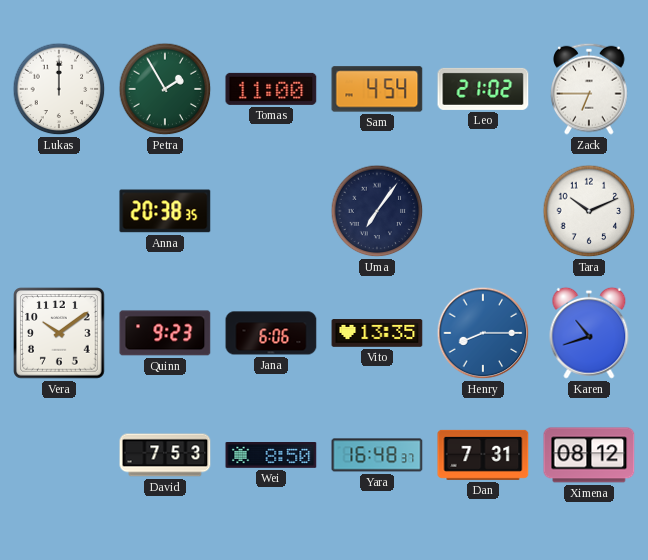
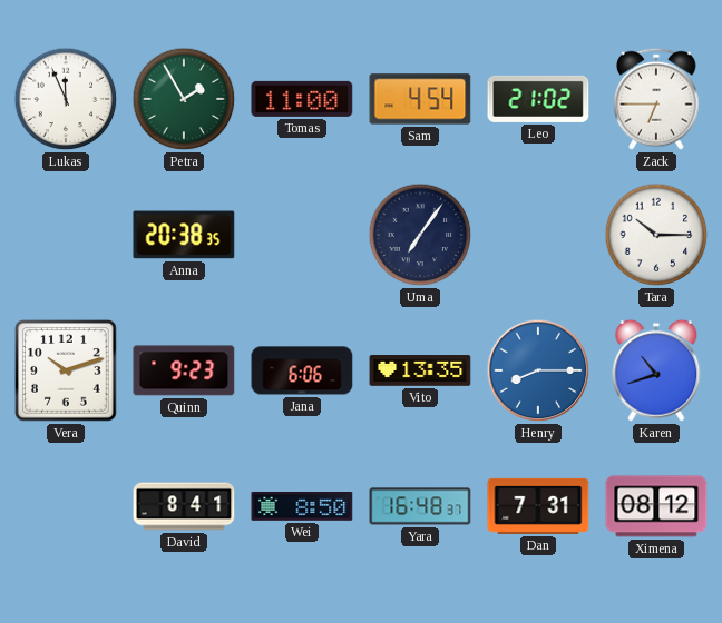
Lukas: 12:00 -> 11:56
Tara: 10:11 -> 10:15
Vera: 10:09 -> 10:12
David: 7:53 -> 8:41
